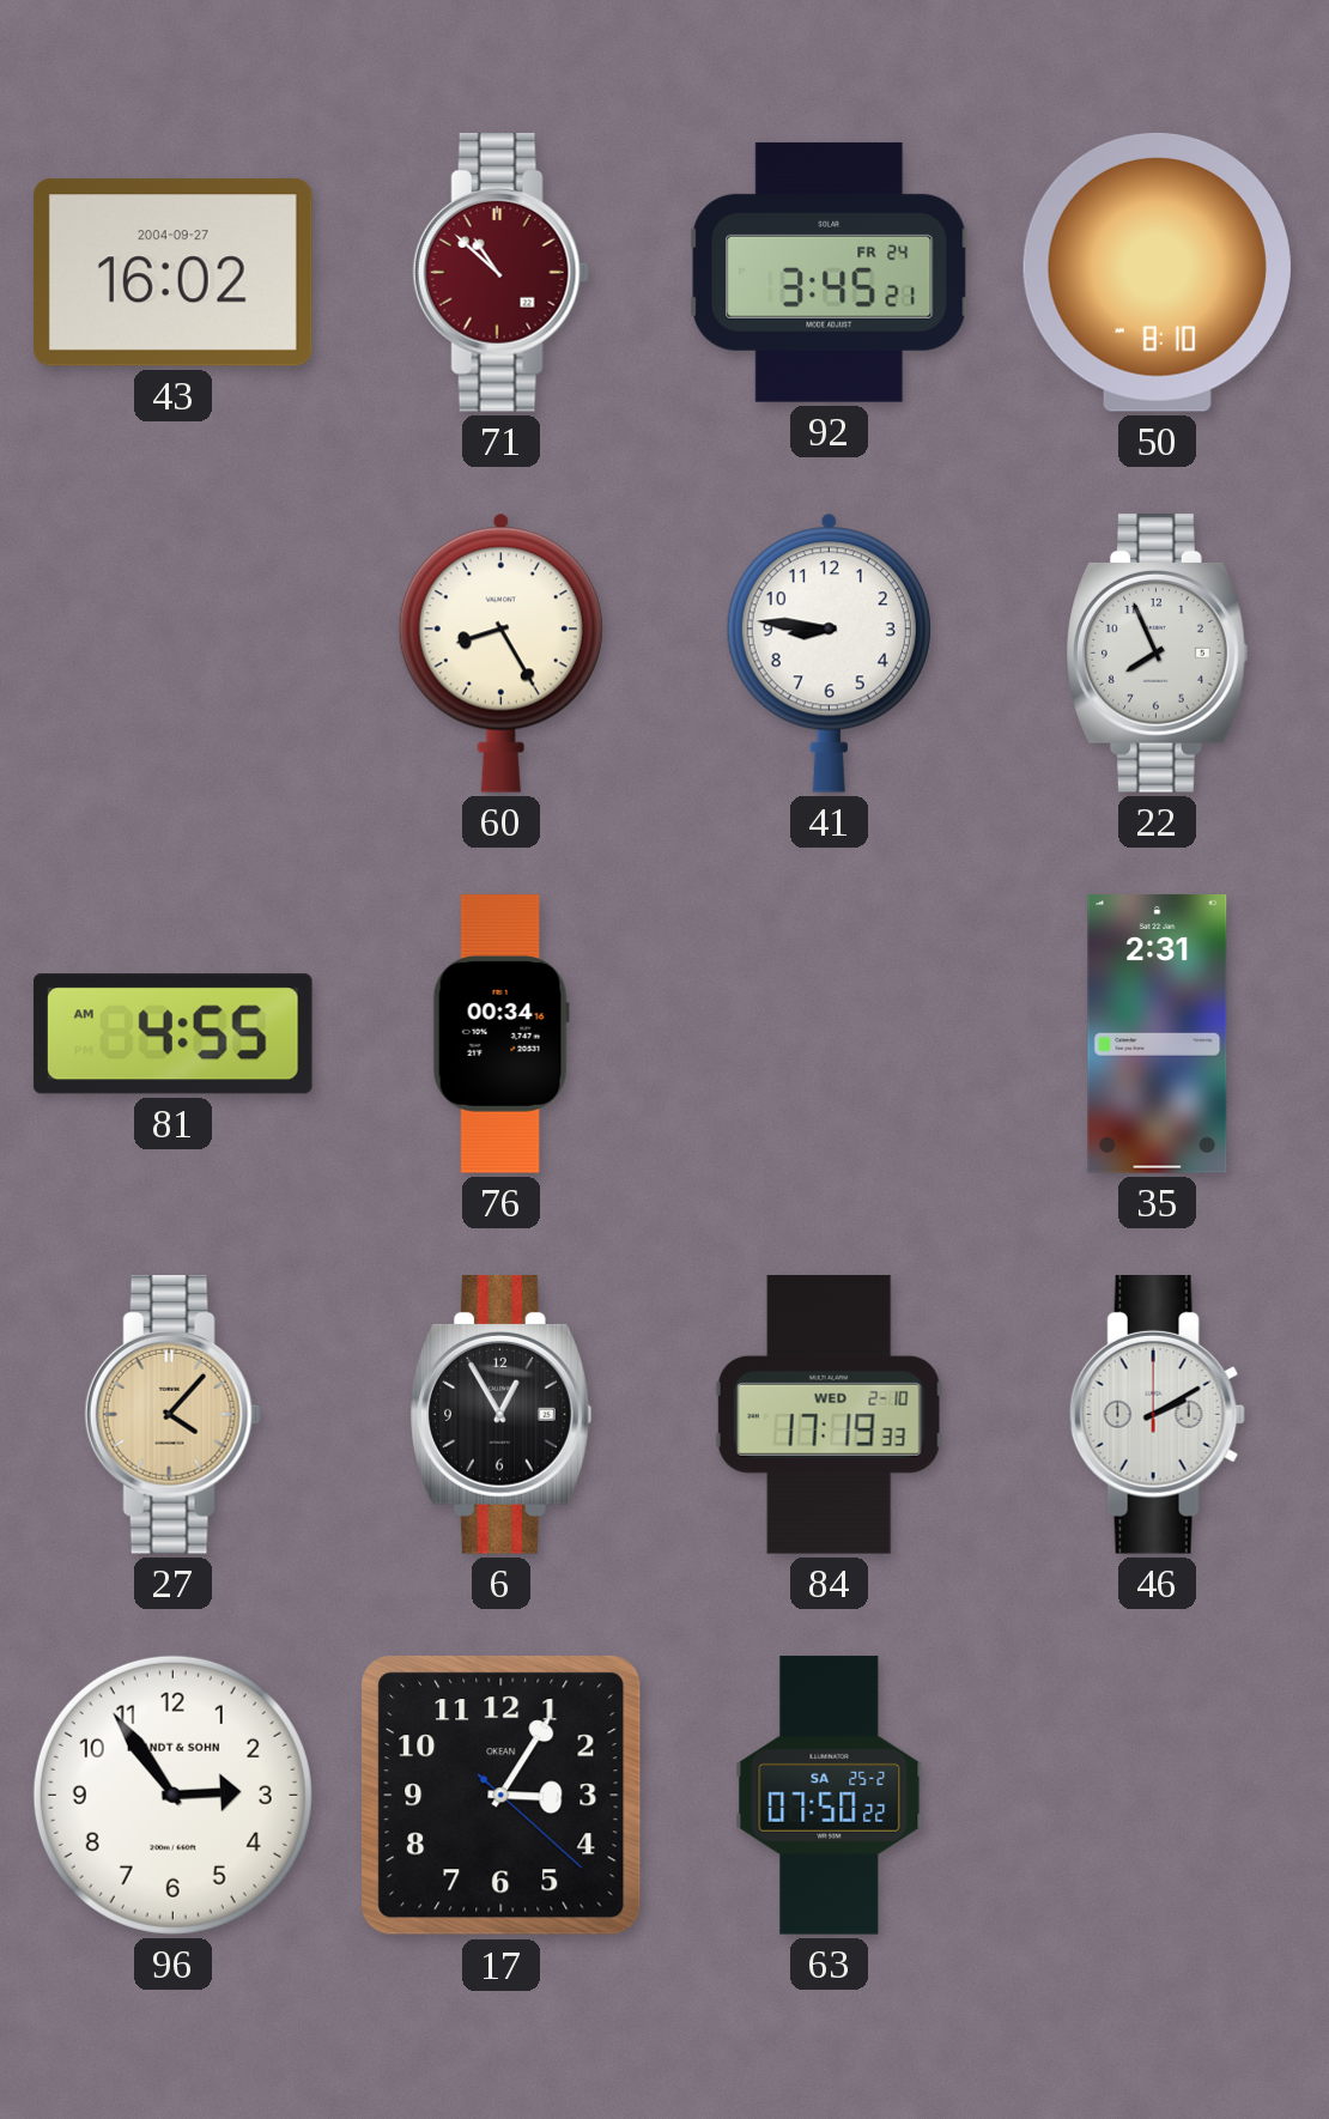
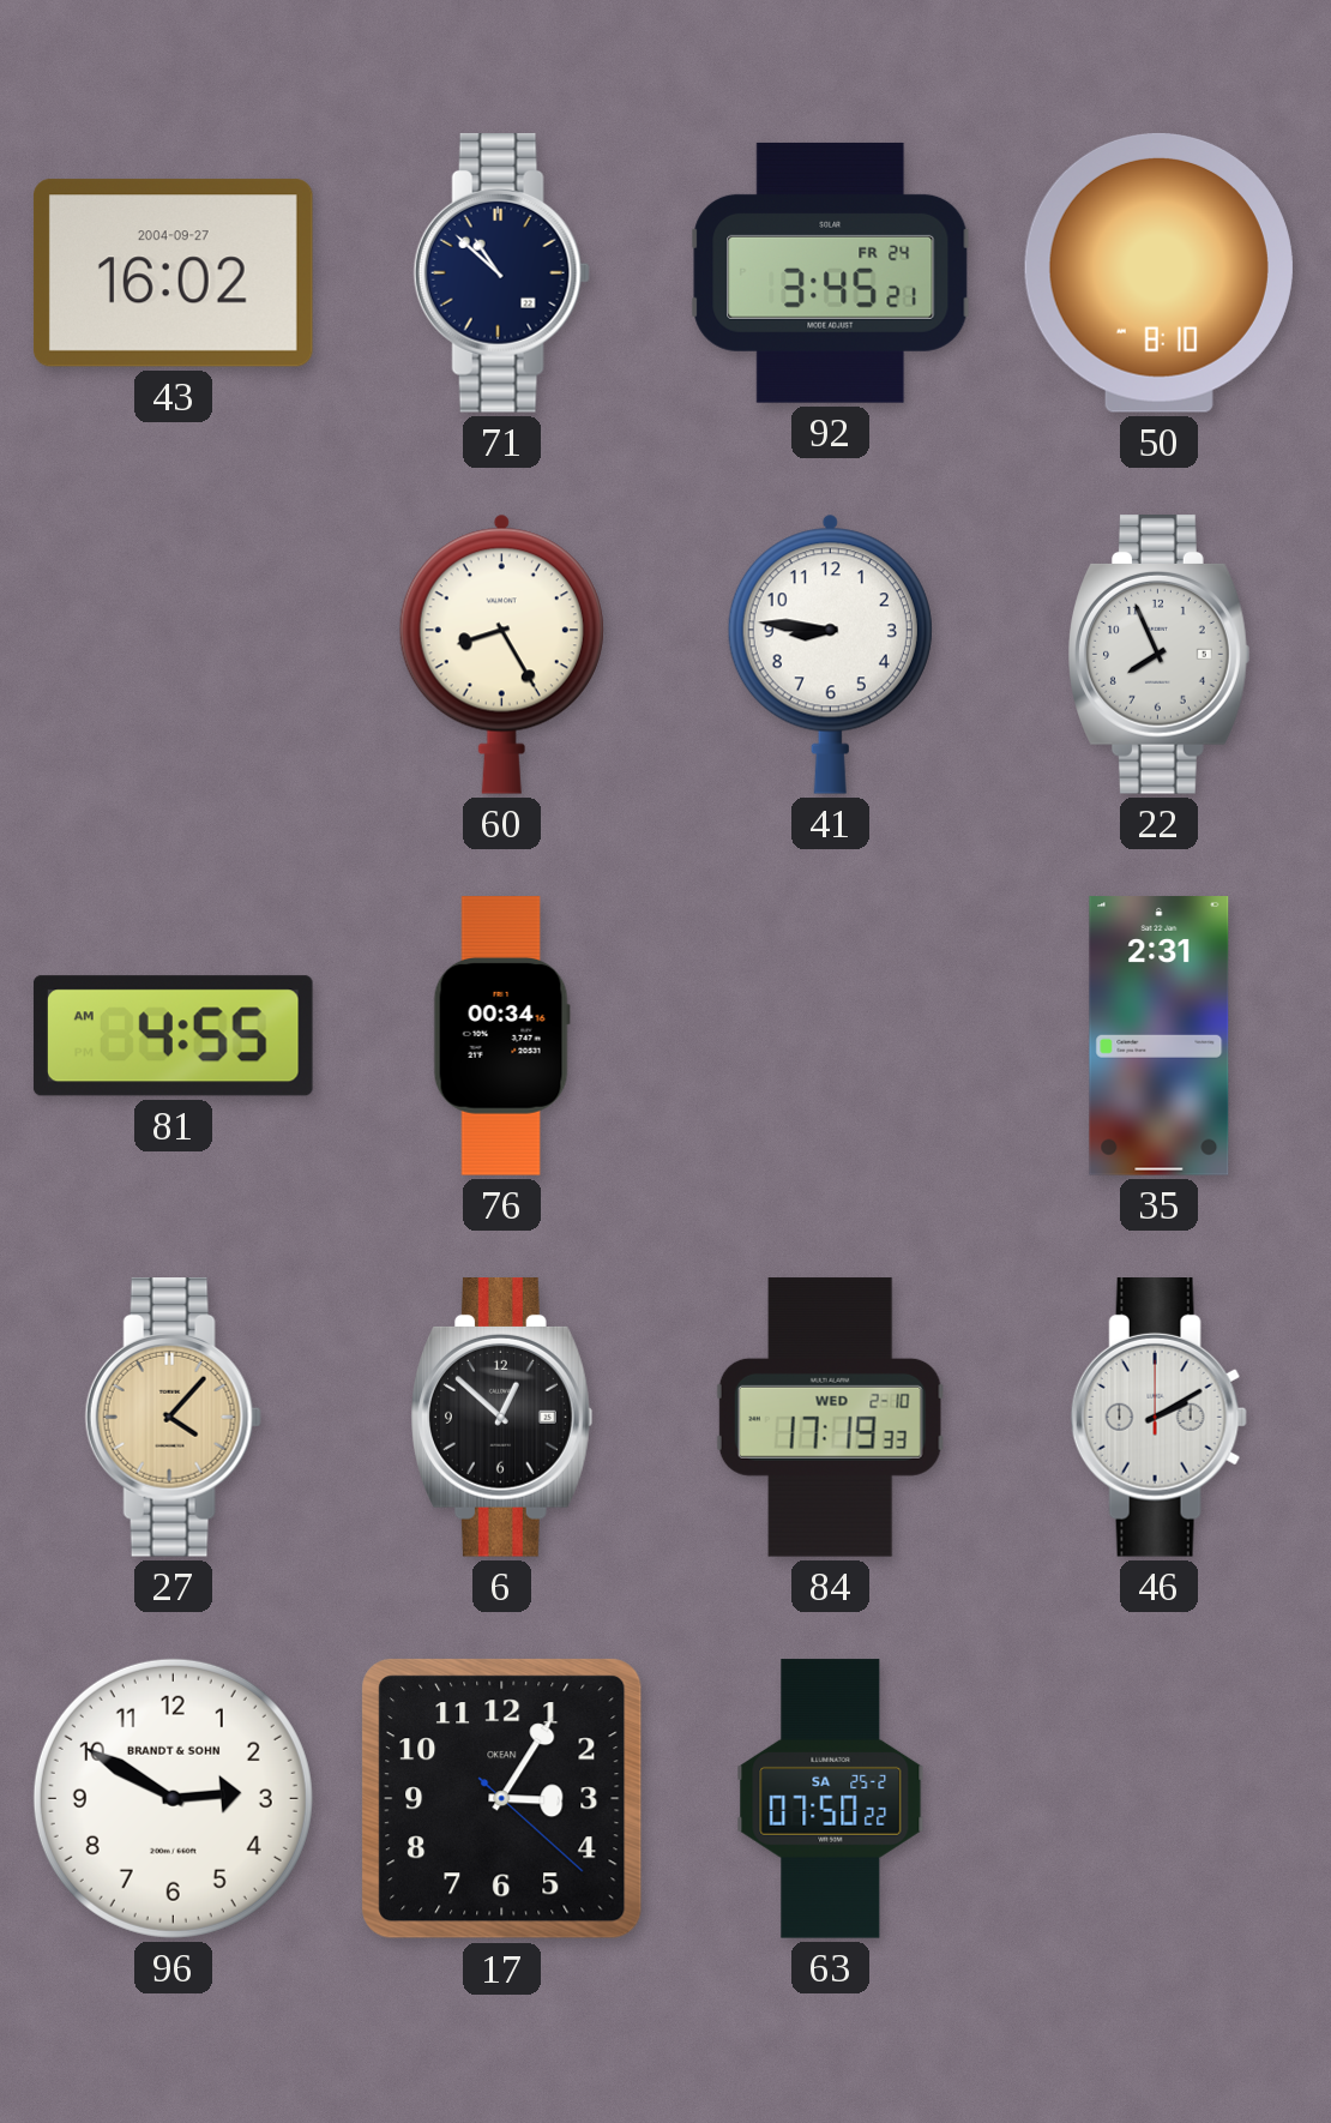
71 dial: burgundy -> navy
6: 12:55 -> 12:52
96: 2:54 -> 2:50
